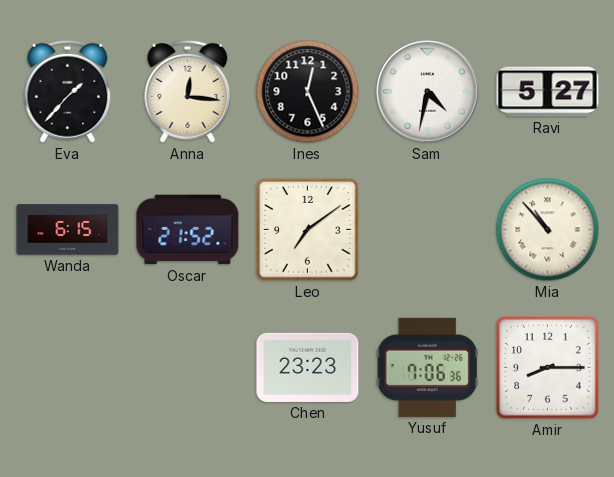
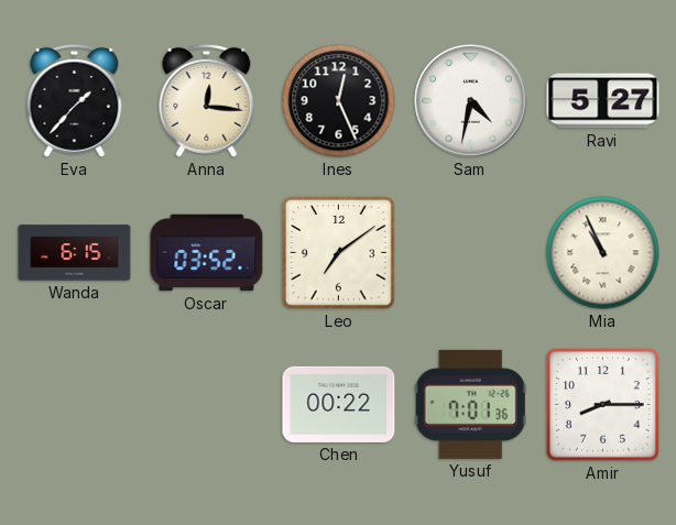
Oscar: 21:52 -> 03:52
Mia: 10:53 -> 10:56
Chen: 23:23 -> 00:22
Yusuf: 7:06 -> 7:01
